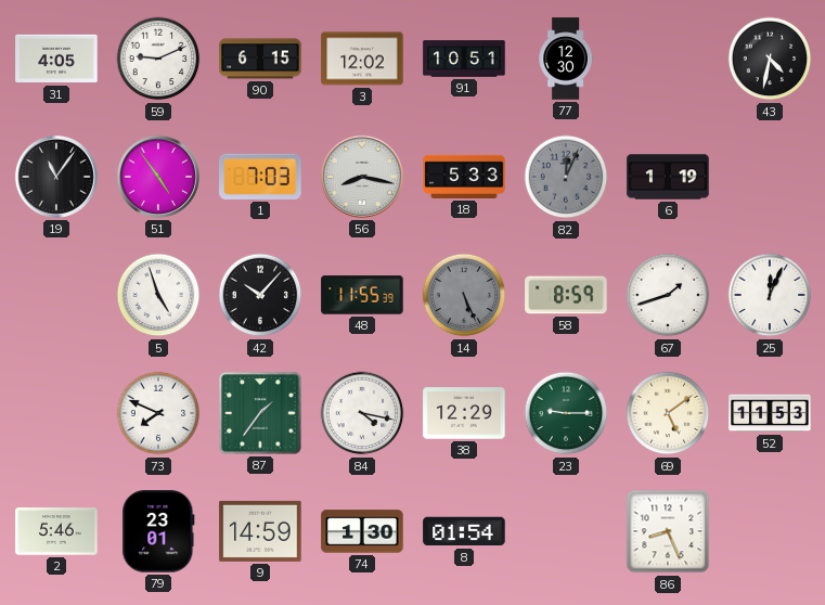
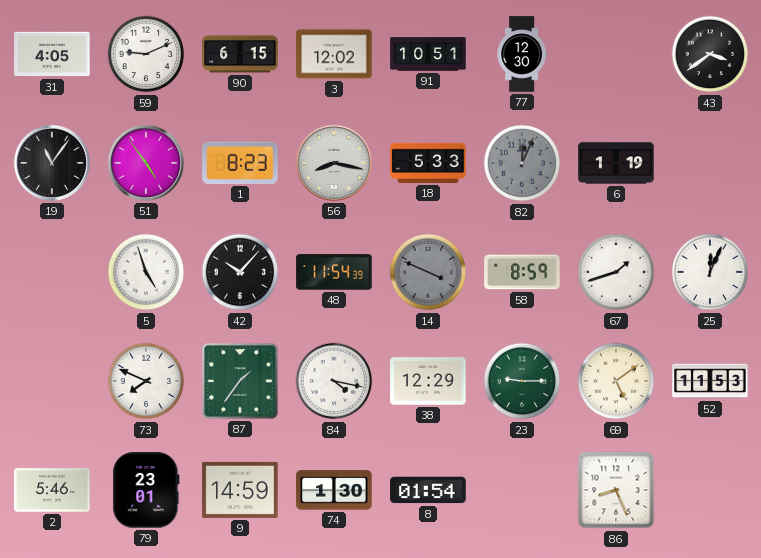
43: 4:32 -> 3:39
1: 7:03 -> 8:23
48: 11:55 -> 11:54
14: 5:26 -> 3:49
